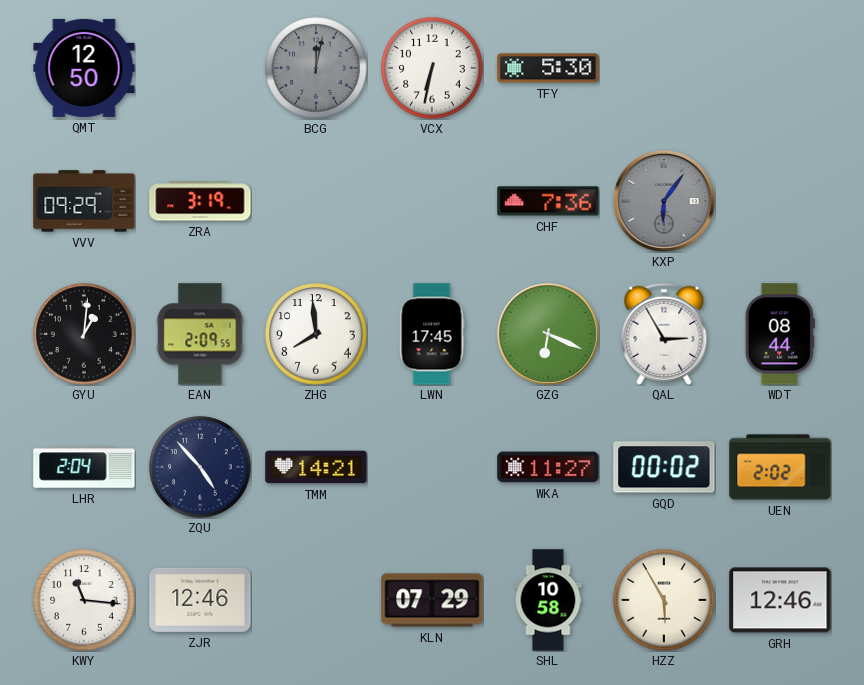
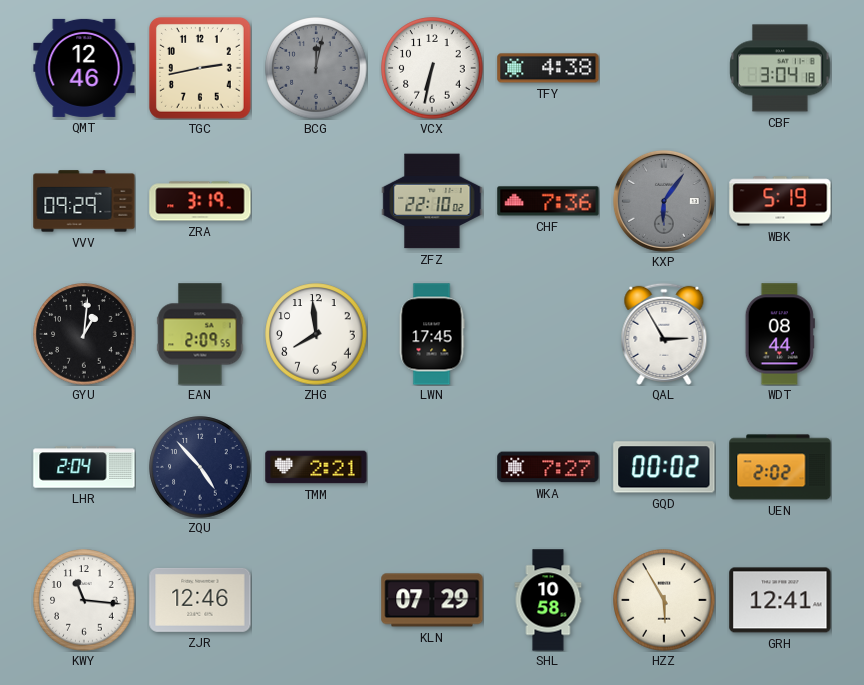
QMT: 12:50 -> 12:46
TGC: none -> 2:43
TFY: 5:30 -> 4:38
CBF: none -> 3:04
ZFZ: none -> 22:10
WBK: none -> 5:19
GZG: 6:19 -> none
TMM: 14:21 -> 2:21
WKA: 11:27 -> 7:27
GRH: 12:46 -> 12:41
